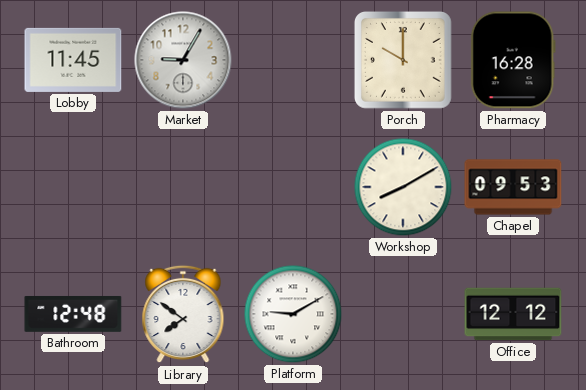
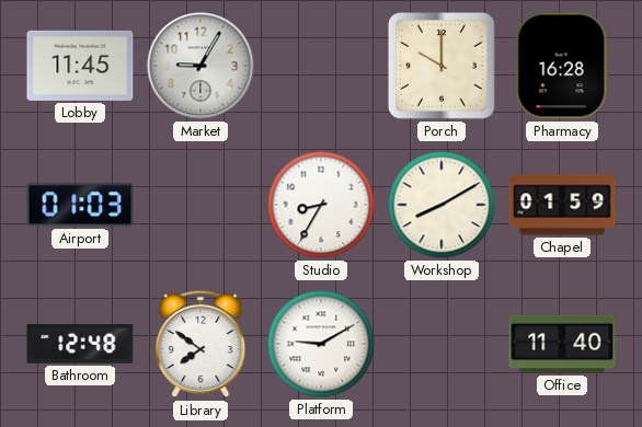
Airport: none -> 01:03
Studio: none -> 8:35
Chapel: 09:53 -> 01:59
Office: 12:12 -> 11:40
